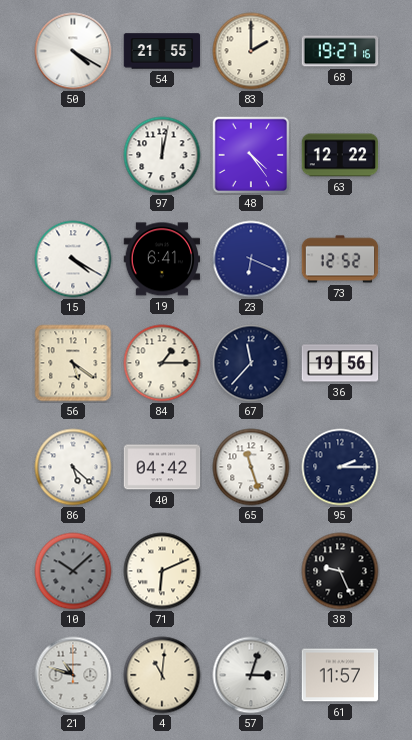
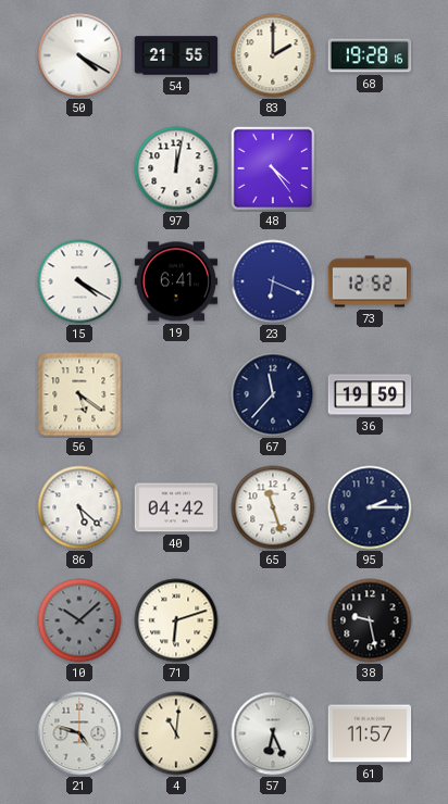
68: 19:27 -> 19:28
63: 12:22 -> none
84: 1:15 -> none
36: 19:56 -> 19:59
71: 6:11 -> 6:12
38: 9:26 -> 9:28
21: 10:48 -> 4:48
57: 3:03 -> 6:26
